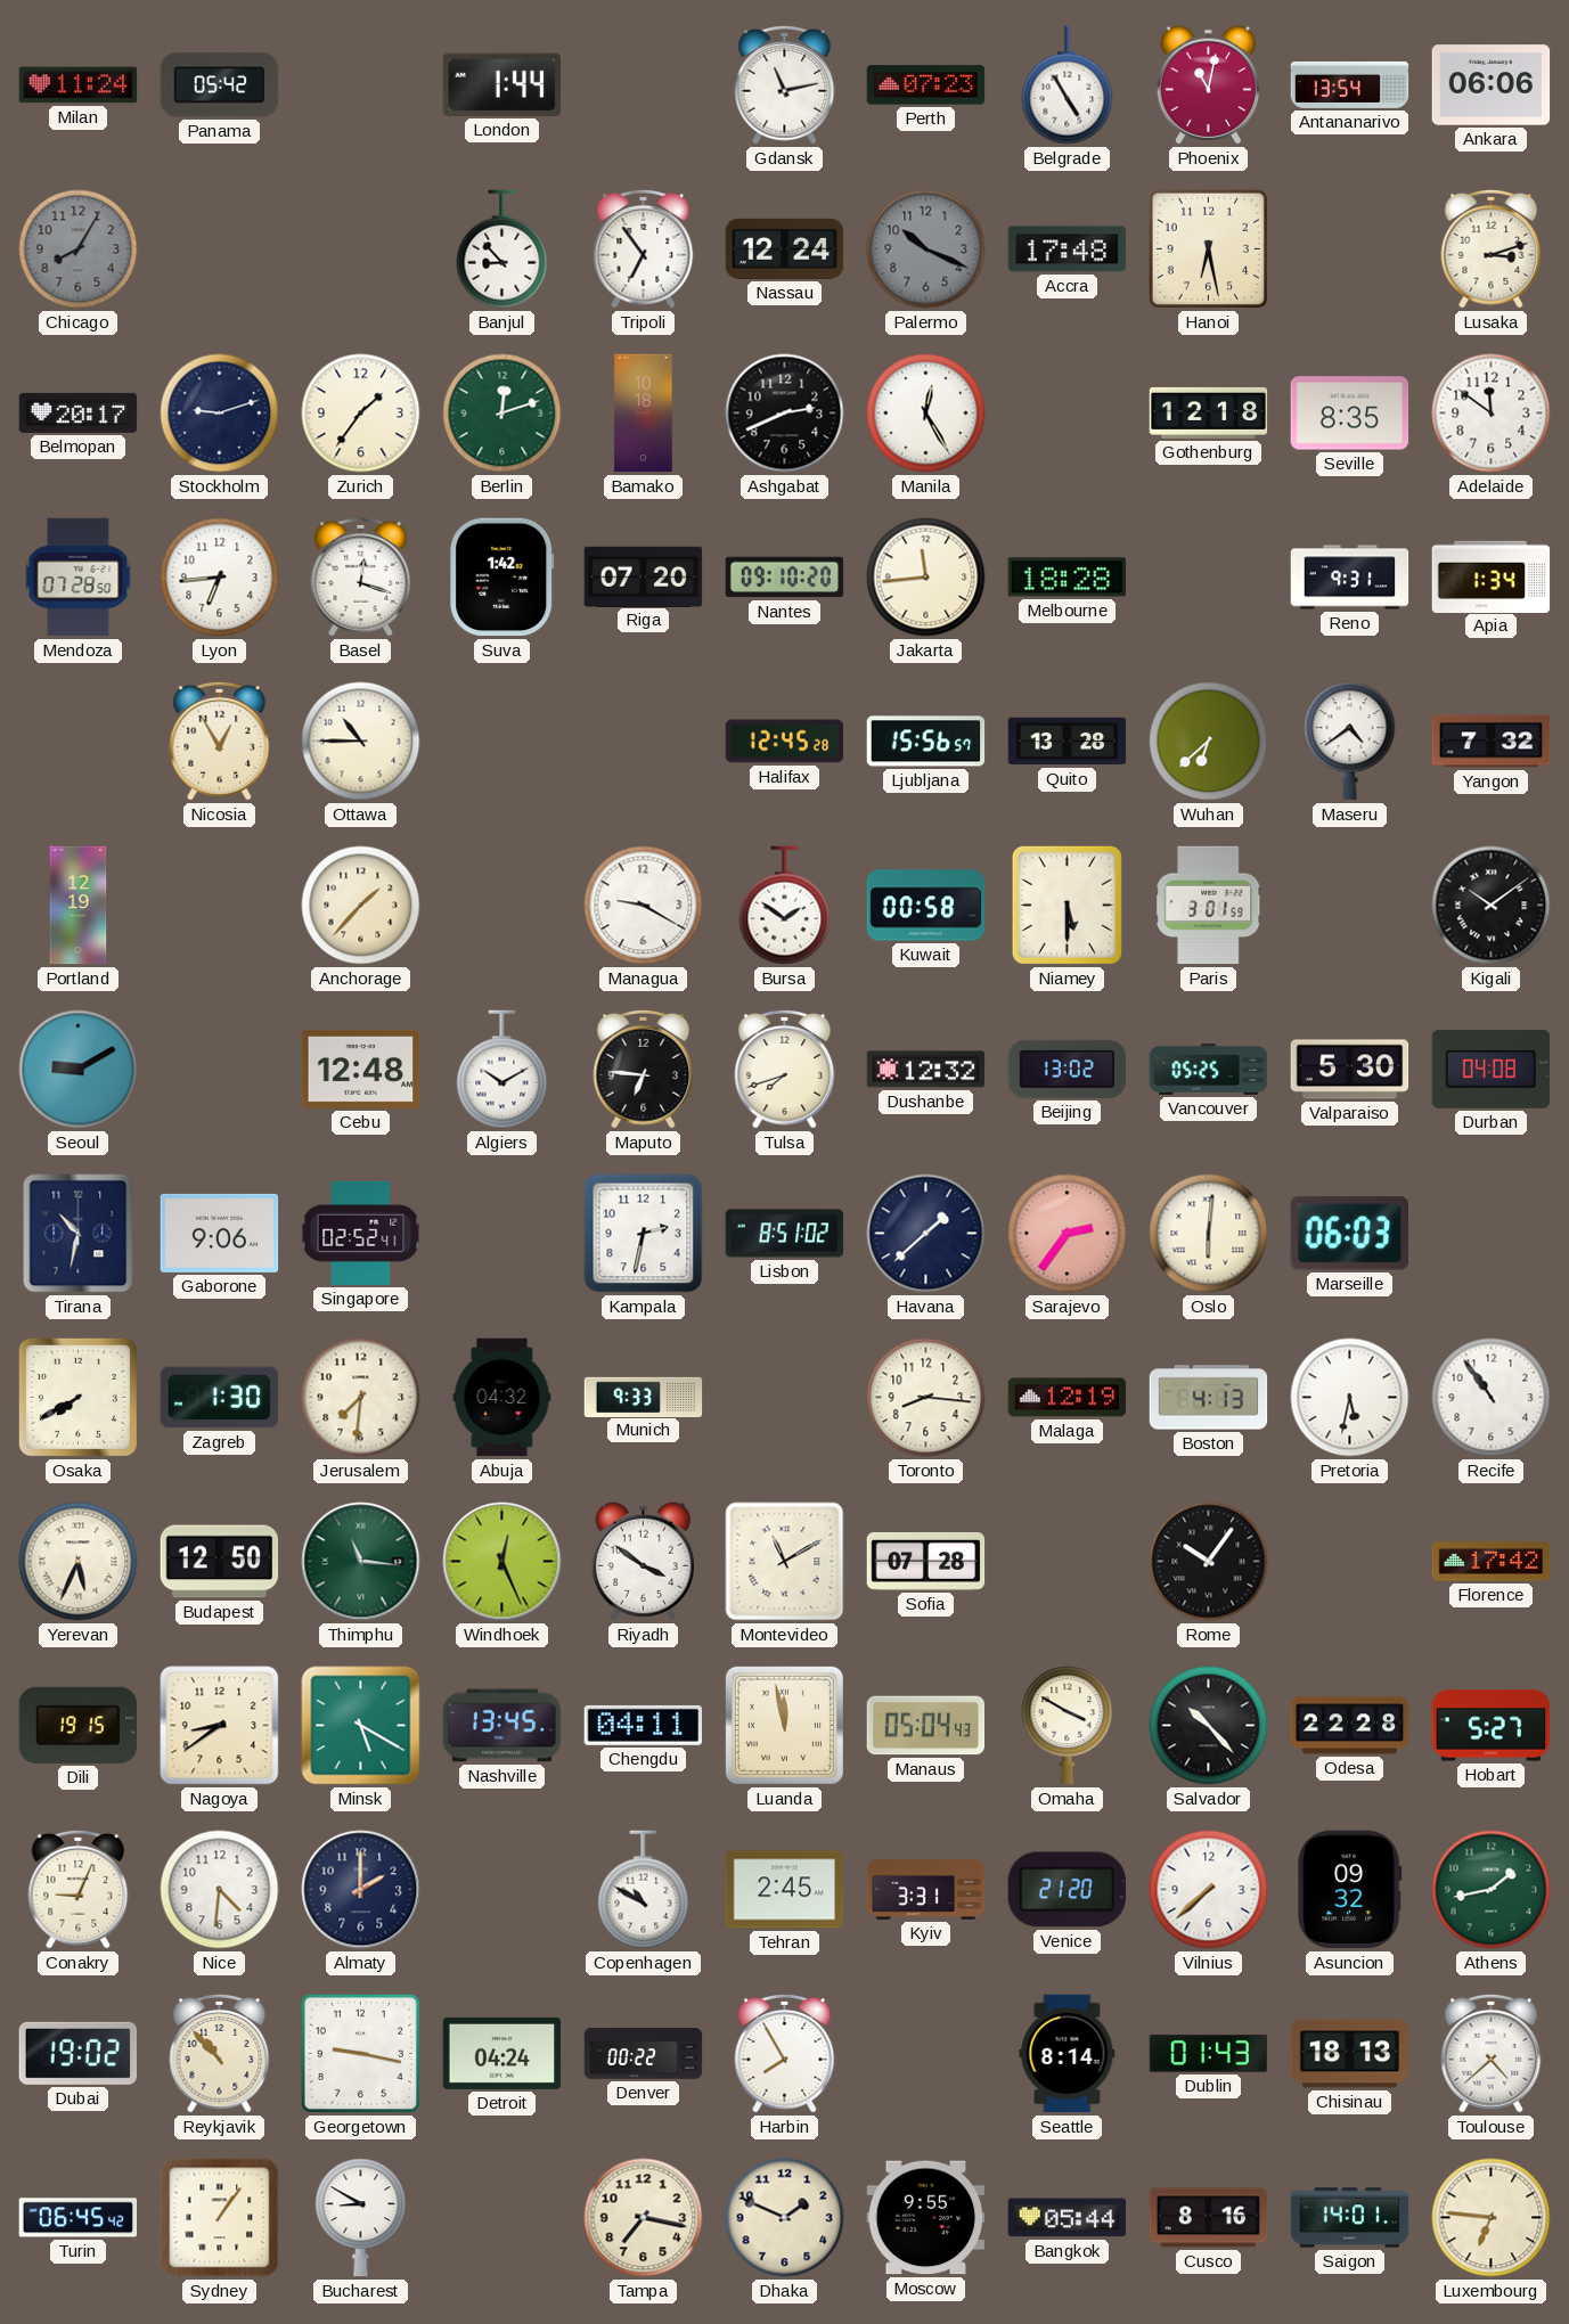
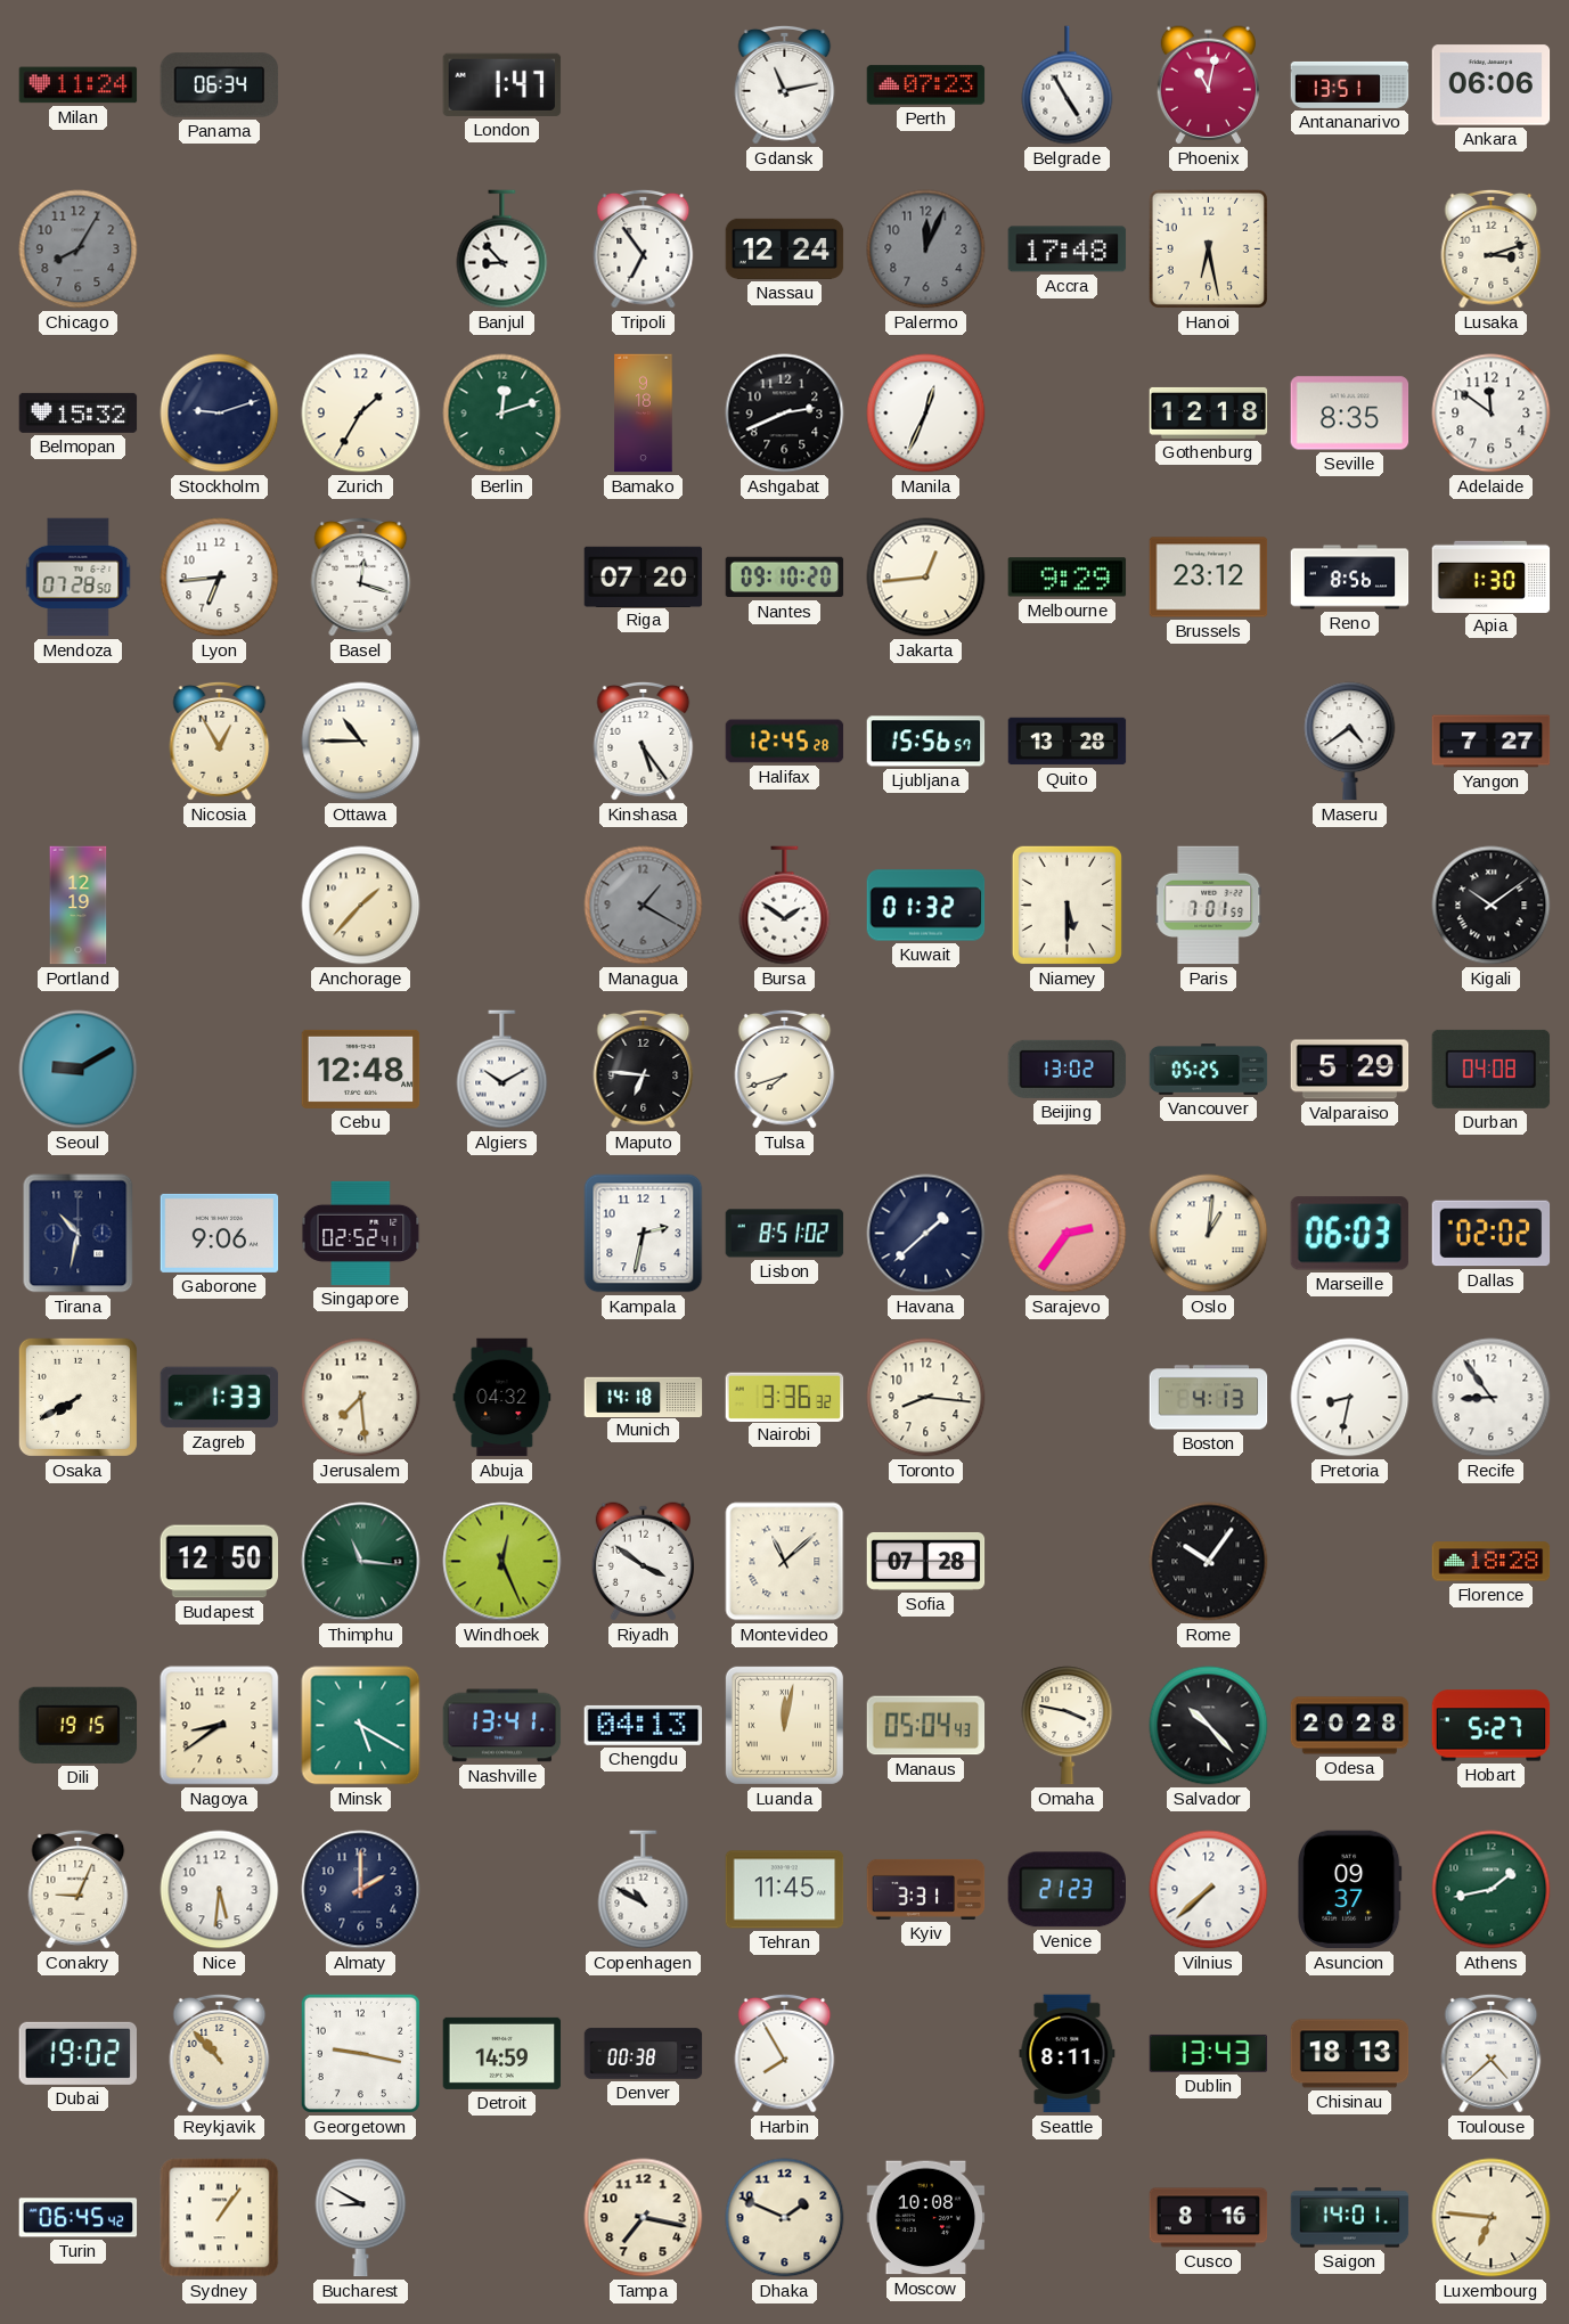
Panama: 05:42 -> 06:34
London: 1:44 -> 1:47
Antananarivo: 13:54 -> 13:51
Palermo: 10:19 -> 12:04
Belmopan: 20:17 -> 15:32
Zurich: 1:36 -> 1:35
Bamako: 10:18 -> 9:18
Manila: 12:25 -> 12:34
Suva: 1:42 -> none
Jakarta: 11:44 -> 12:44
Melbourne: 18:28 -> 9:29
Brussels: none -> 23:12
Reno: 9:31 -> 8:56
Apia: 1:34 -> 1:30
Kinshasa: none -> 5:24
Wuhan: 6:38 -> none
Yangon: 7:32 -> 7:27
Managua: 9:20 -> 1:20
Managua dial: white -> grey
Kuwait: 00:58 -> 01:32
Paris: 3:01 -> 7:01
Dushanbe: 12:32 -> none
Valparaiso: 5:30 -> 5:29
Oslo: 6:01 -> 1:01
Dallas: none -> 02:02
Zagreb: 1:30 -> 1:33
Jerusalem: 7:31 -> 7:29
Munich: 9:33 -> 14:18
Nairobi: none -> 3:36
Malaga: 12:19 -> none
Pretoria: 5:32 -> 8:32
Recife: 10:54 -> 8:54
Yerevan: 5:34 -> none
Montevideo: 11:10 -> 11:08
Florence: 17:42 -> 18:28
Nashville: 13:45 -> 13:41
Chengdu: 04:11 -> 04:13
Luanda: 11:58 -> 12:02
Omaha: 3:50 -> 3:47
Odesa: 22:28 -> 20:28
Nice: 4:31 -> 5:31
Tehran: 2:45 -> 11:45
Venice: 21:20 -> 21:23
Asuncion: 09:32 -> 09:37
Detroit: 04:24 -> 14:59
Denver: 00:22 -> 00:38
Seattle: 8:14 -> 8:11
Dublin: 01:43 -> 13:43
Moscow: 9:55 -> 10:08
Bangkok: 05:44 -> none
